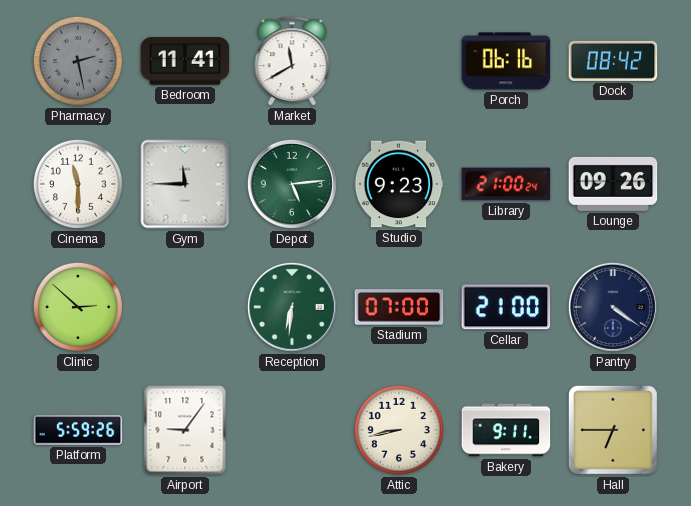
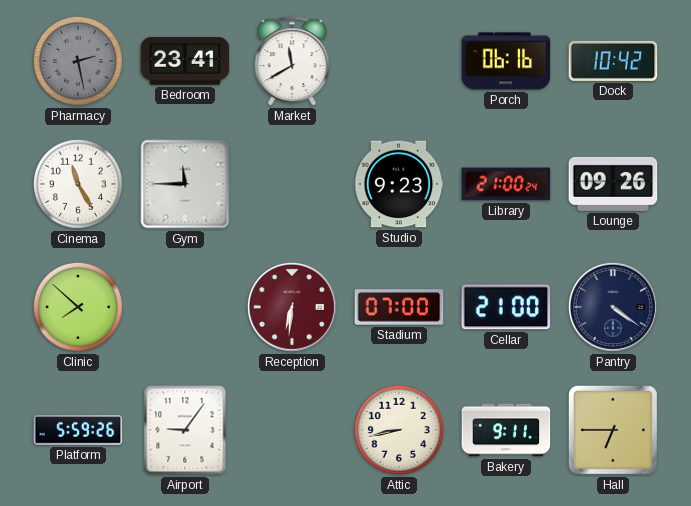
Bedroom: 11:41 -> 23:41
Dock: 08:42 -> 10:42
Cinema: 11:30 -> 11:25
Depot: 5:14 -> none
Clinic: 2:52 -> 7:52
Reception dial: green -> burgundy
